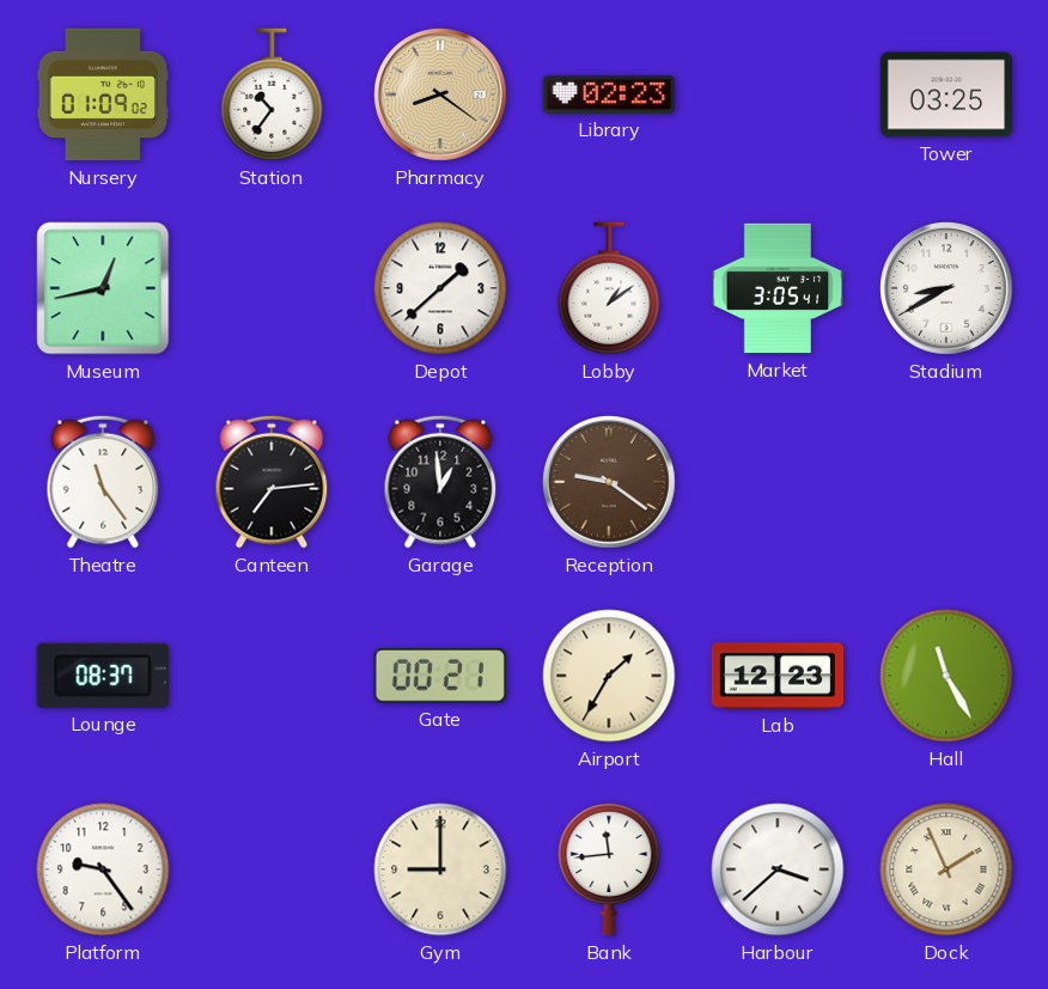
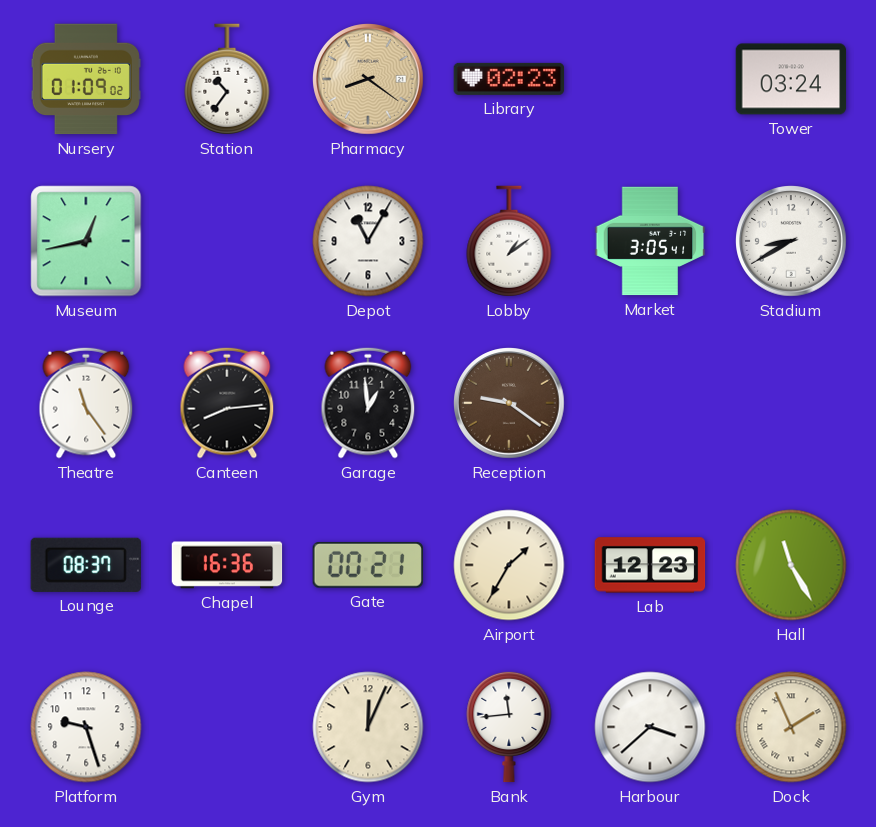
Tower: 03:25 -> 03:24
Depot: 1:38 -> 11:05
Canteen: 7:14 -> 8:14
Chapel: none -> 16:36
Platform: 9:24 -> 9:27
Gym: 9:00 -> 12:04
